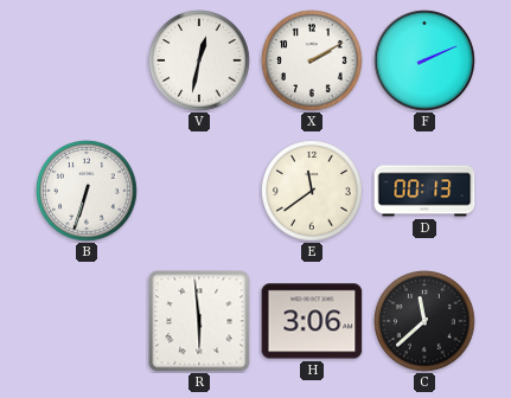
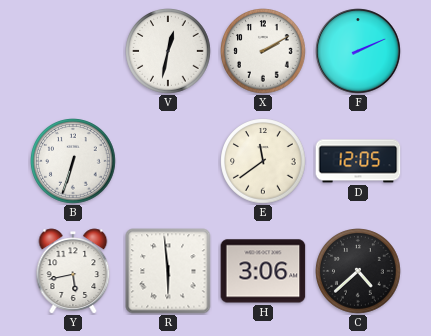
D: 00:13 -> 12:05
Y: none -> 5:43
C: 11:38 -> 4:38
